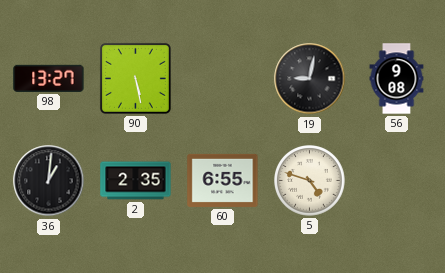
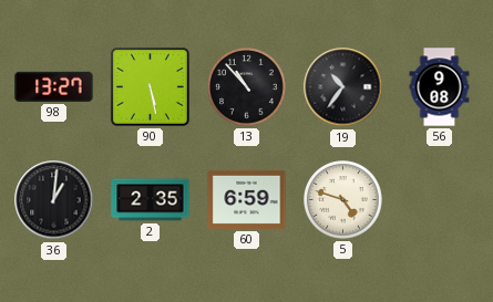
13: none -> 10:53
19: 9:02 -> 10:36
60: 6:55 -> 6:59
